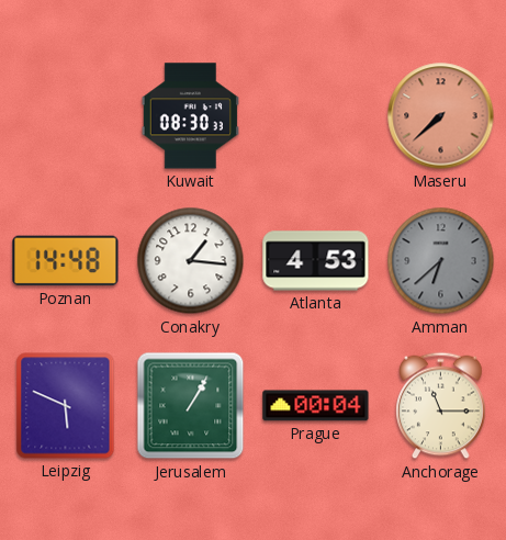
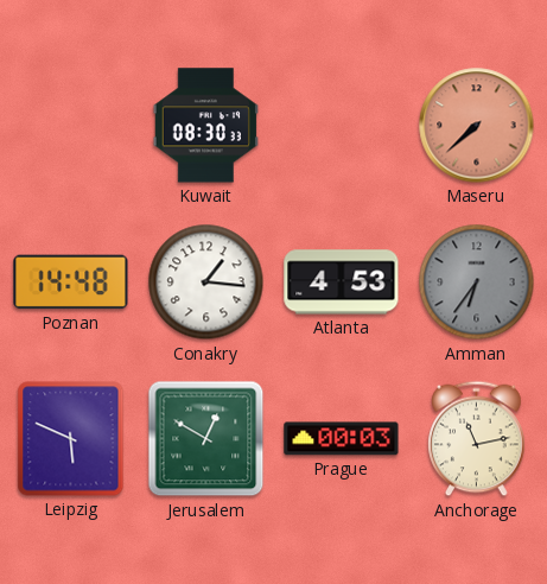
Amman: 6:38 -> 6:36
Jerusalem: 1:05 -> 12:50
Prague: 00:04 -> 00:03
Anchorage: 11:15 -> 11:13
